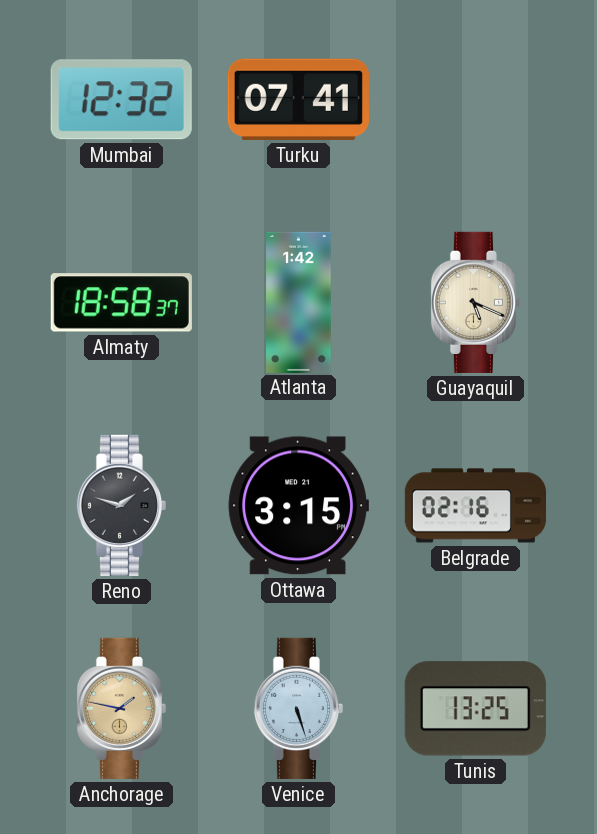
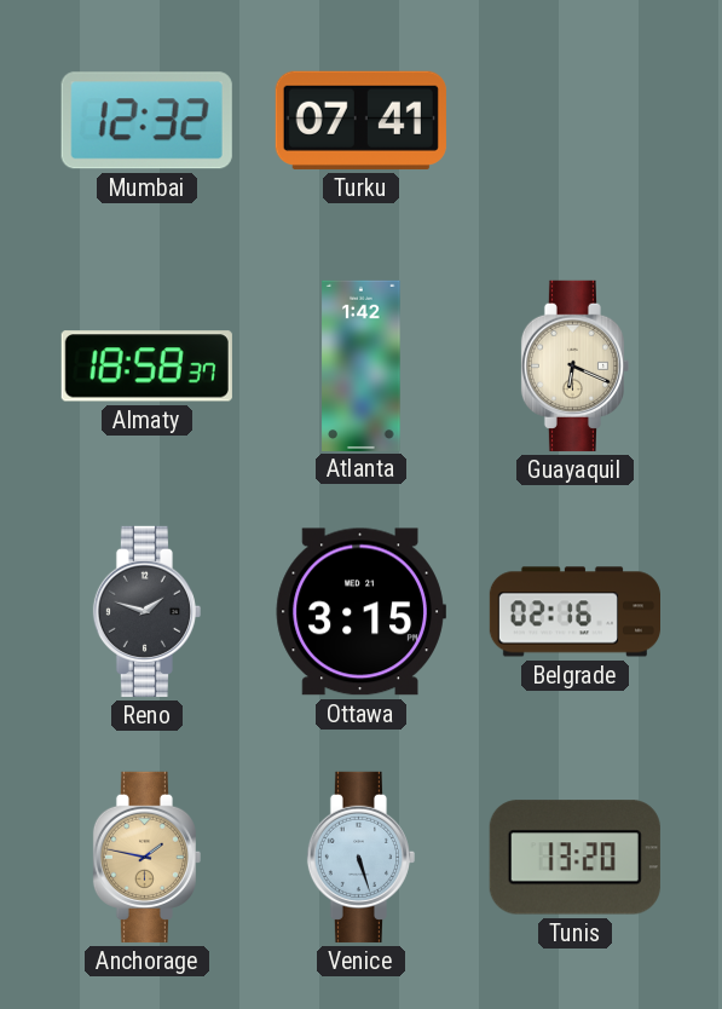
Guayaquil: 5:19 -> 6:19
Tunis: 13:25 -> 13:20
